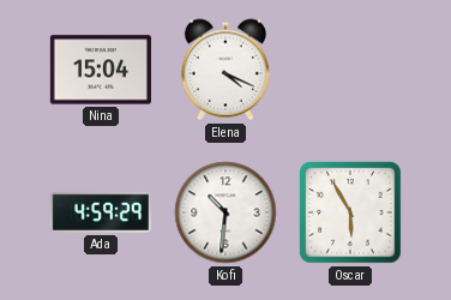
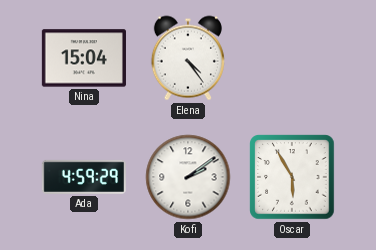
Elena: 4:19 -> 4:24
Kofi: 10:31 -> 2:09
